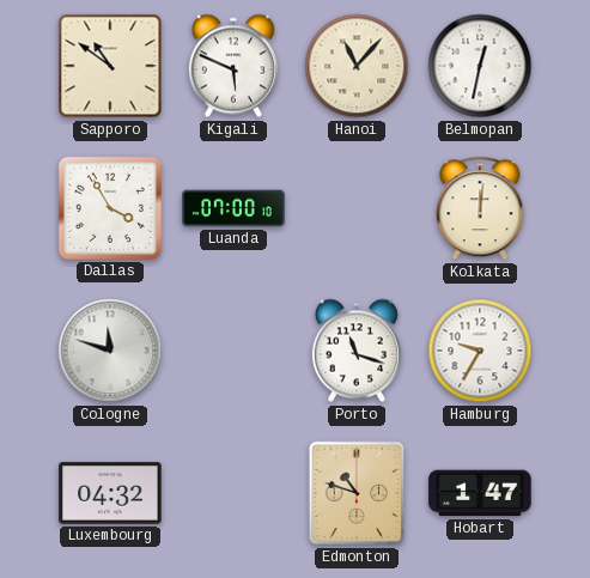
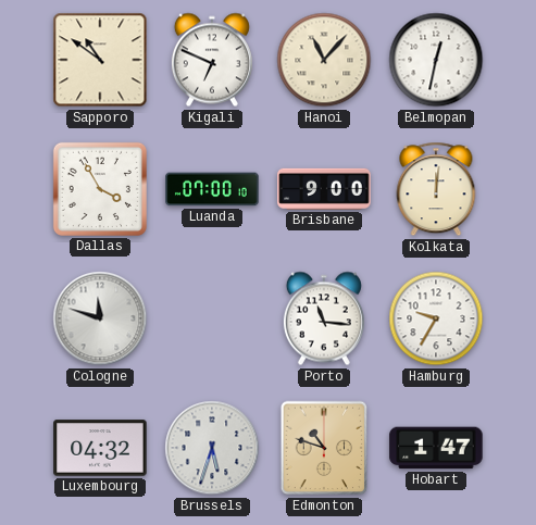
Kigali: 5:49 -> 6:49
Brisbane: none -> 9:00
Porto: 11:18 -> 11:16
Brussels: none -> 5:33
